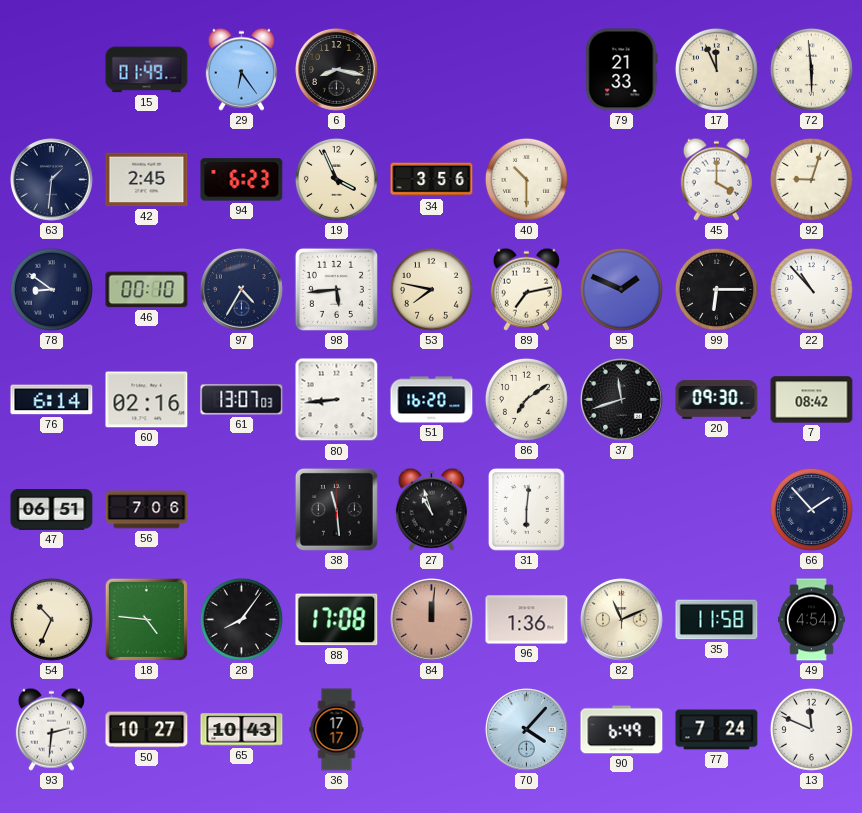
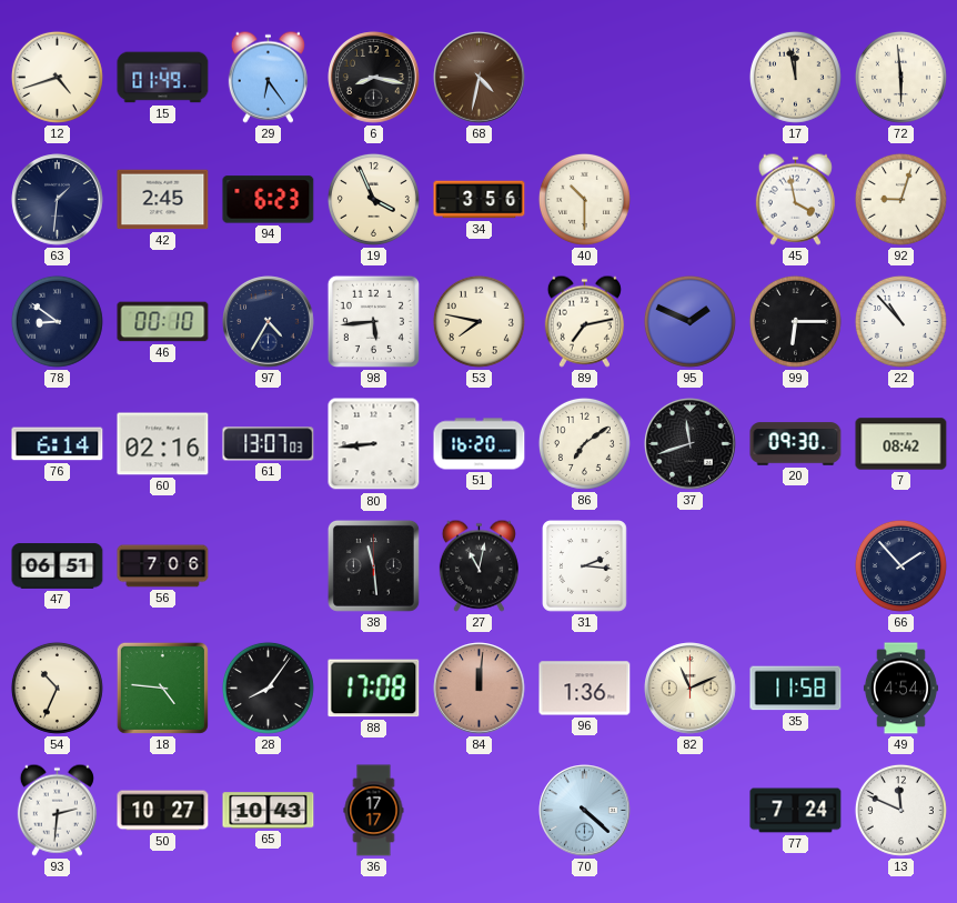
12: none -> 4:42
68: none -> 4:32
79: 21:33 -> none
17: 11:56 -> 11:58
45: 4:00 -> 3:58
27: 10:57 -> 11:02
31: 6:01 -> 2:16
70: 4:07 -> 4:22
90: 6:49 -> none
